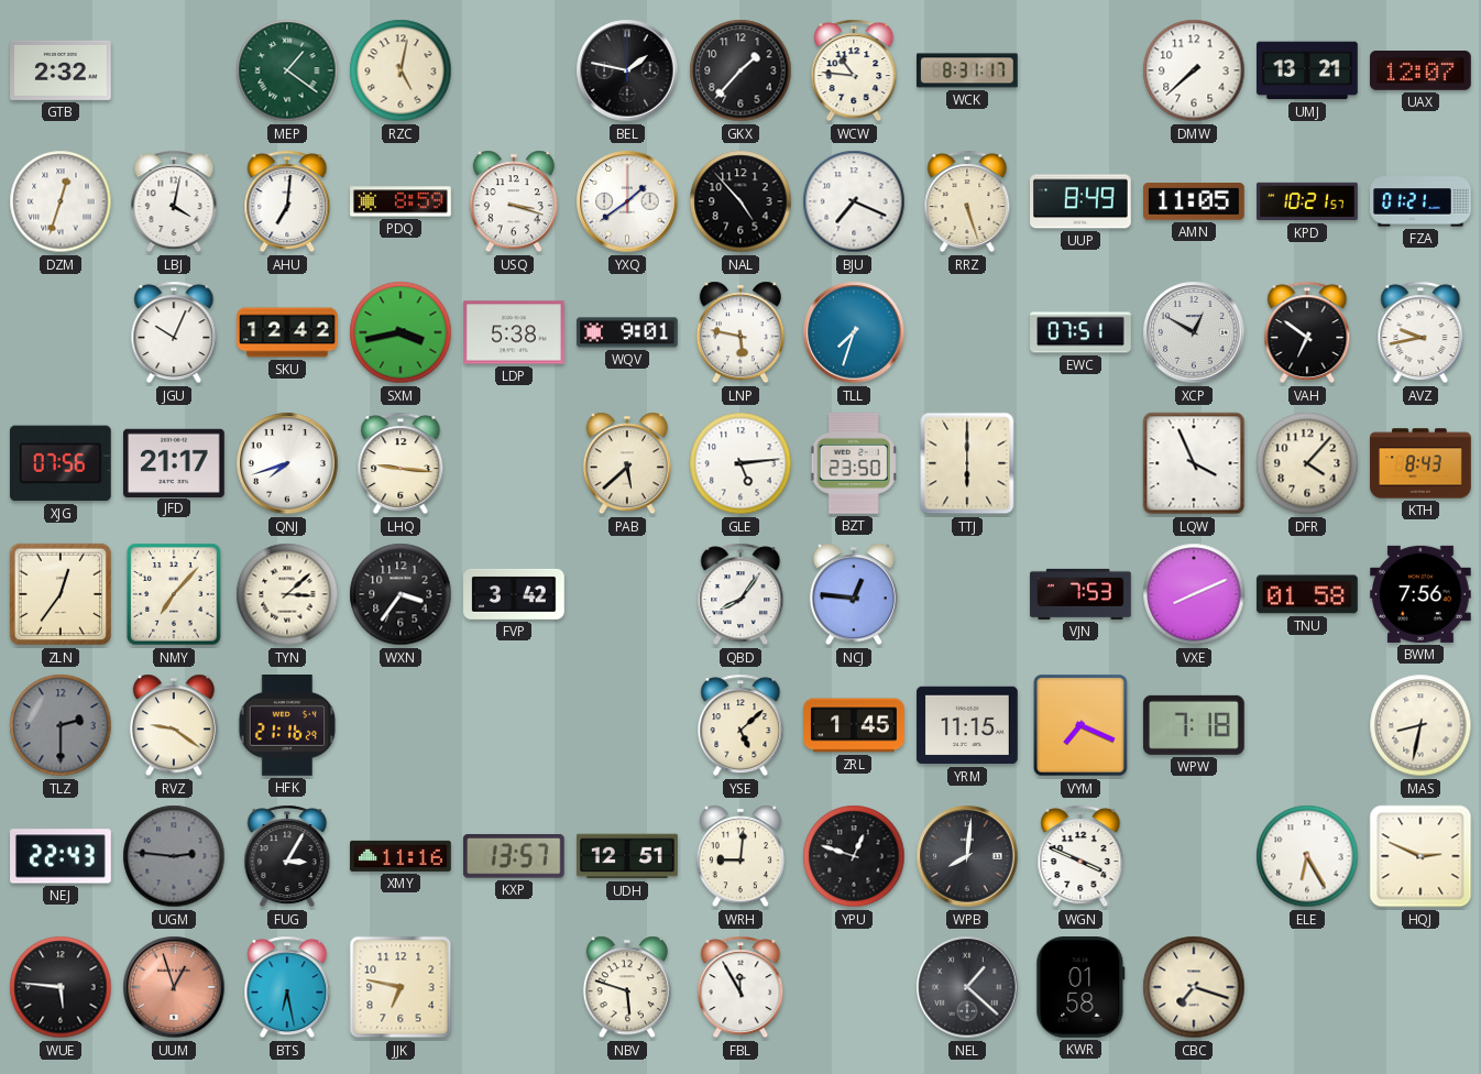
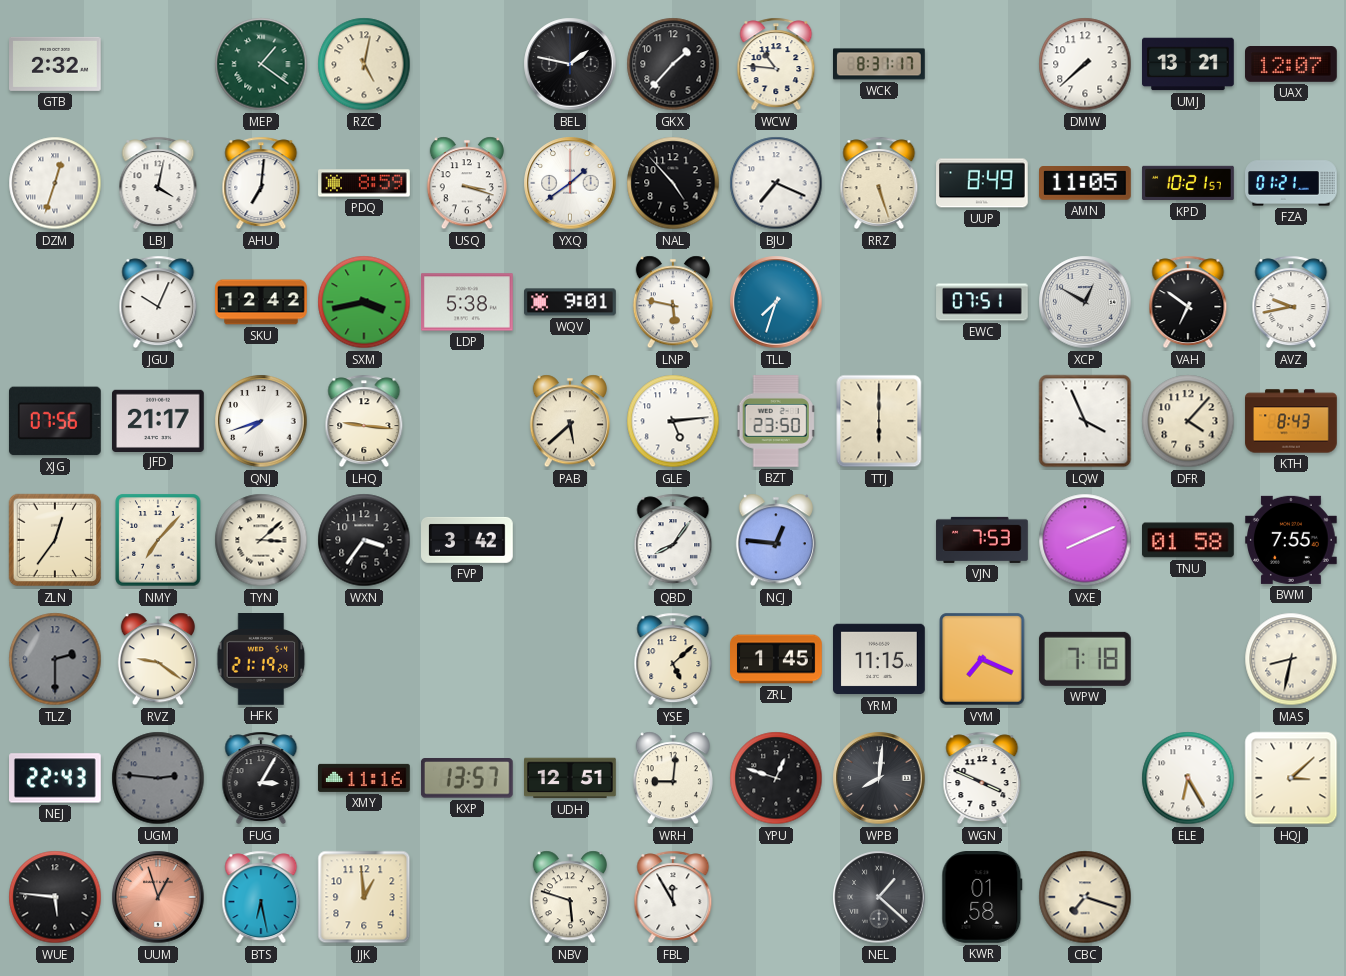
BWM: 7:56 -> 7:55
HFK: 21:16 -> 21:19
HQJ: 2:49 -> 3:08
JJK: 6:47 -> 12:59
